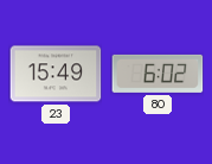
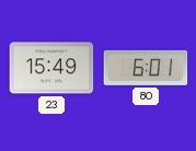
80: 6:02 -> 6:01
